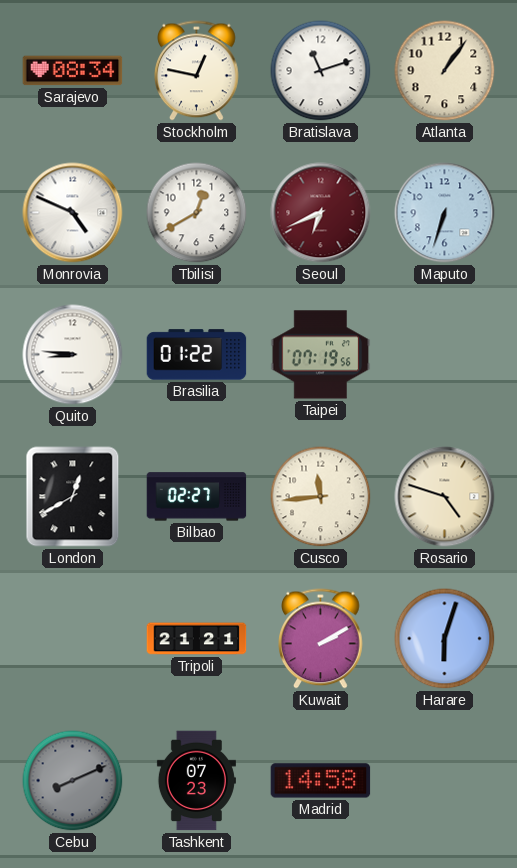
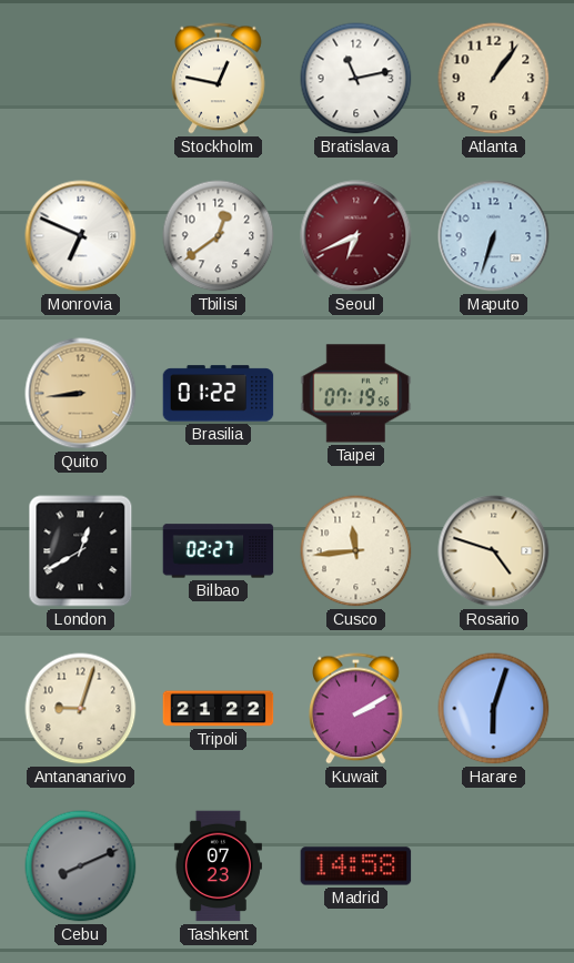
Sarajevo: 08:34 -> none
Bratislava: 11:12 -> 11:13
Monrovia: 4:49 -> 6:49
Tbilisi: 12:40 -> 12:39
Quito: 8:46 -> 8:44
Quito dial: white -> champagne
Antananarivo: none -> 9:03
Tripoli: 21:21 -> 21:22
